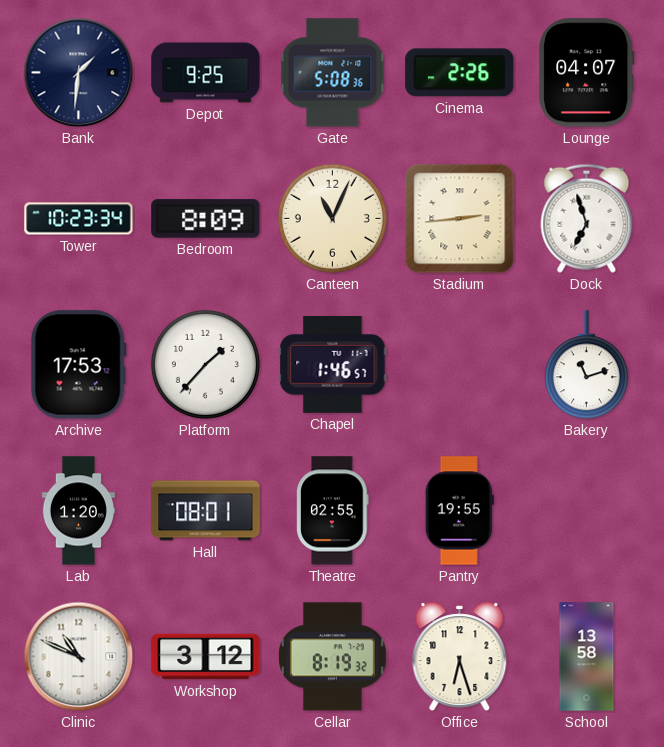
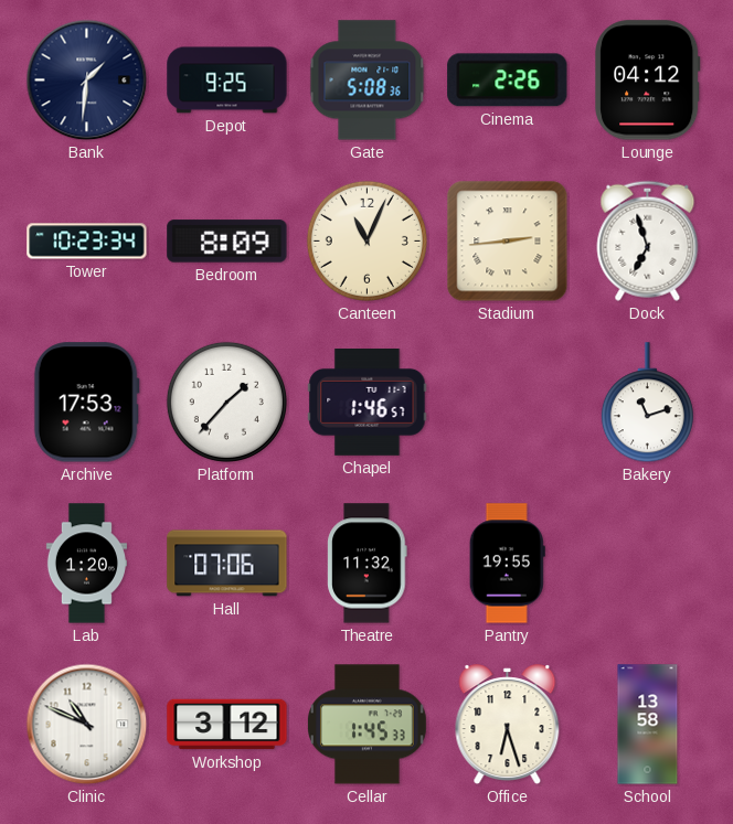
Lounge: 04:07 -> 04:12
Hall: 08:01 -> 07:06
Theatre: 02:55 -> 11:32
Cellar: 8:19 -> 1:45
